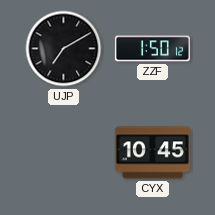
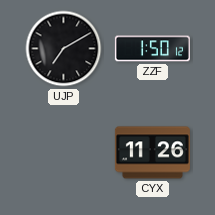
CYX: 10:45 -> 11:26
